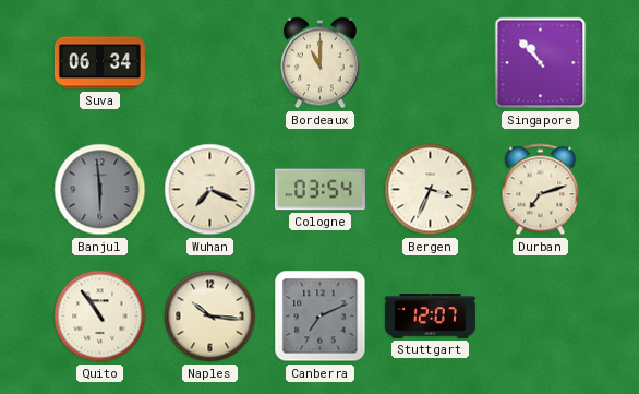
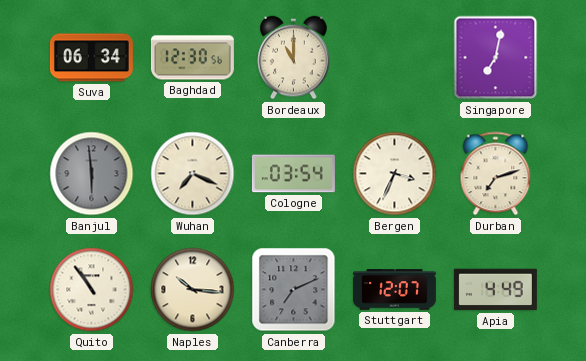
Baghdad: none -> 12:30
Singapore: 10:53 -> 7:02
Apia: none -> 4:49
